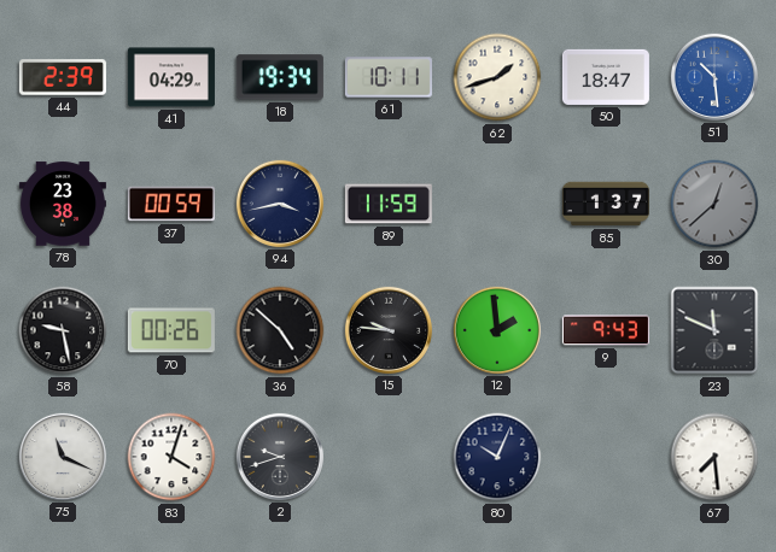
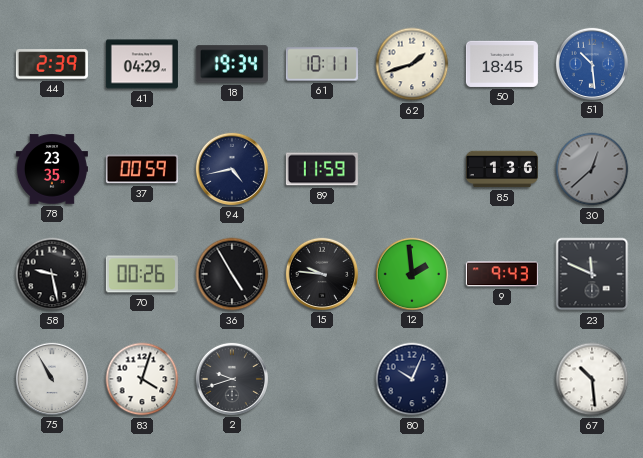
50: 18:47 -> 18:45
78: 23:38 -> 23:35
94: 3:43 -> 4:43
85: 1:37 -> 1:36
36: 4:52 -> 4:55
75: 11:19 -> 10:55
67: 7:29 -> 10:29
